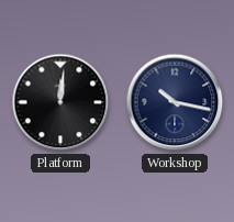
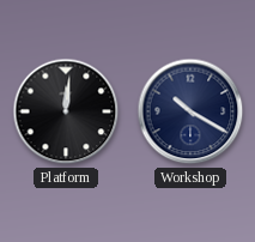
Workshop: 10:17 -> 10:20
